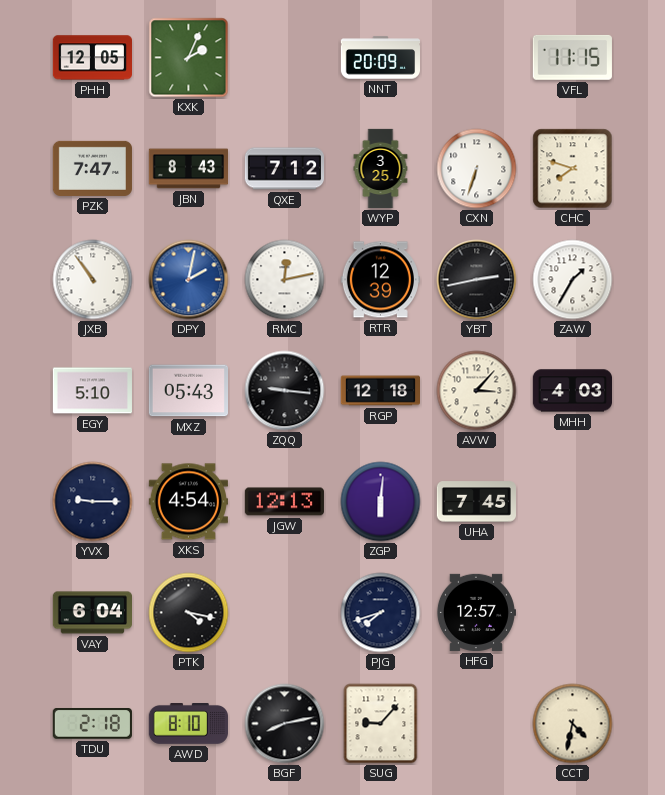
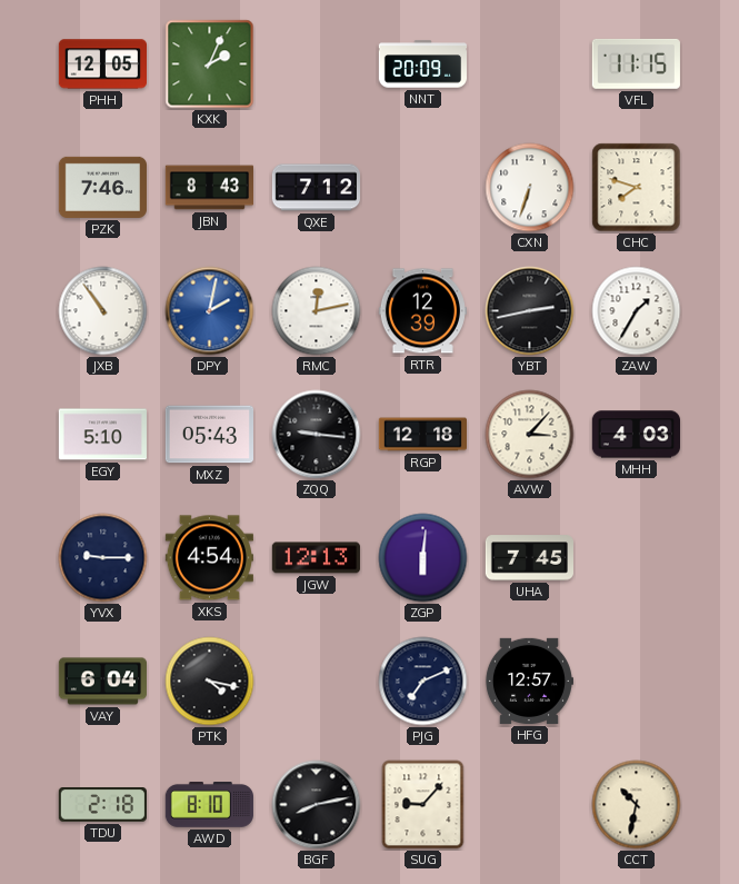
PZK: 7:47 -> 7:46
WYP: 3:25 -> none
PJG: 7:42 -> 7:11
CCT: 4:32 -> 10:32
